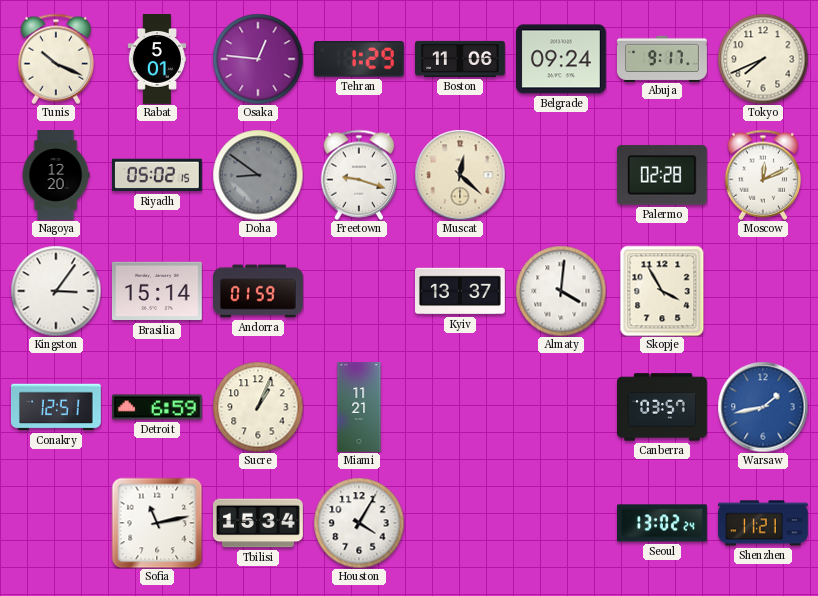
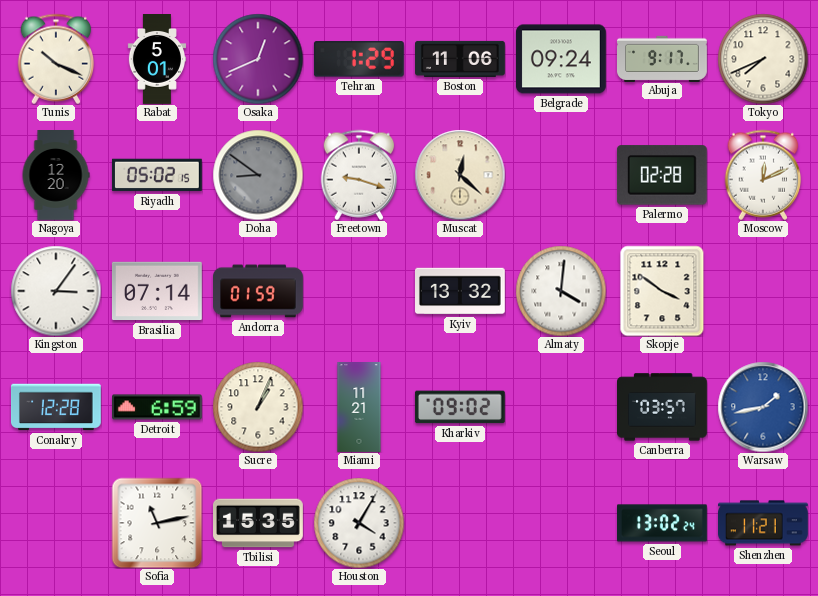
Osaka: 12:46 -> 12:41
Brasilia: 15:14 -> 07:14
Kyiv: 13:37 -> 13:32
Skopje: 3:55 -> 3:51
Conakry: 12:51 -> 12:28
Kharkiv: none -> 09:02
Tbilisi: 15:34 -> 15:35
